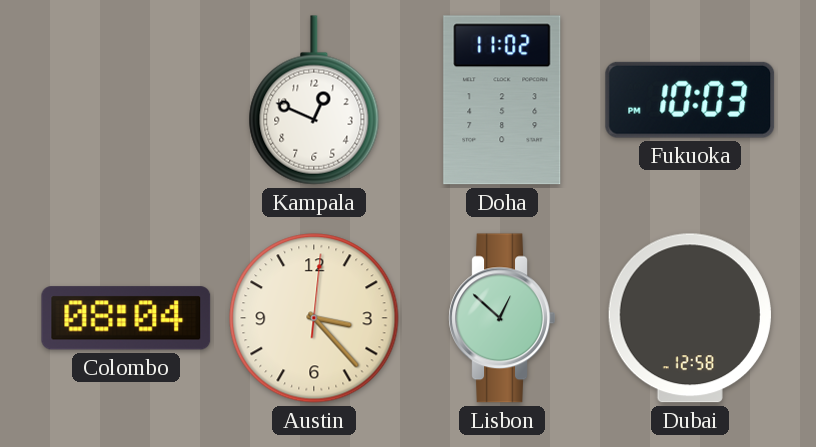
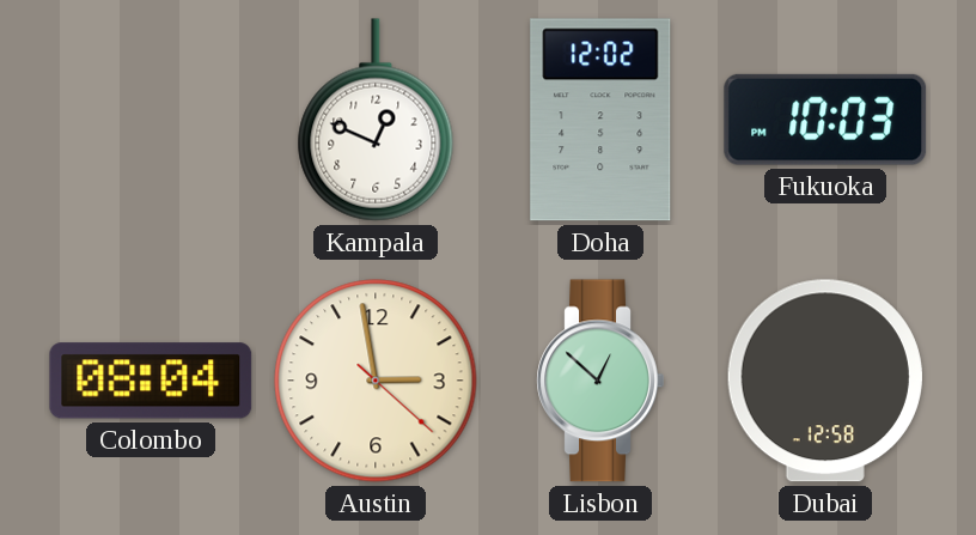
Doha: 11:02 -> 12:02
Austin: 3:23 -> 2:58
